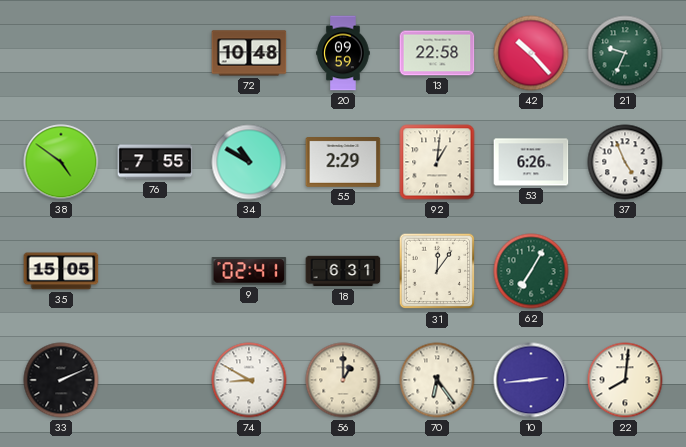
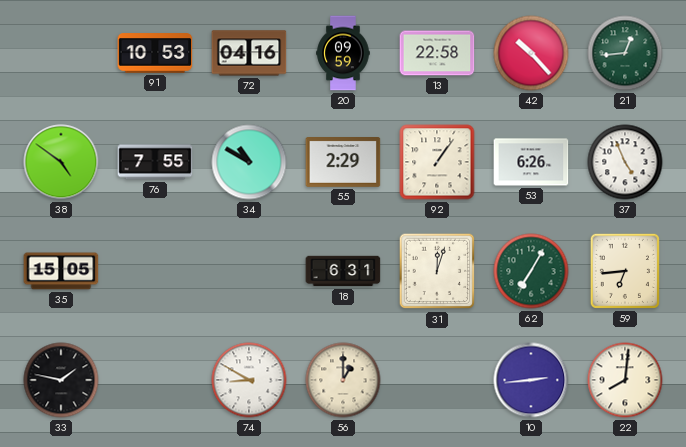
91: none -> 10:53
72: 10:48 -> 04:16
21: 9:34 -> 12:44
92: 1:01 -> 1:06
9: 02:41 -> none
31: 12:06 -> 12:03
59: none -> 6:44
33: 2:11 -> 1:47
70: 6:24 -> none
